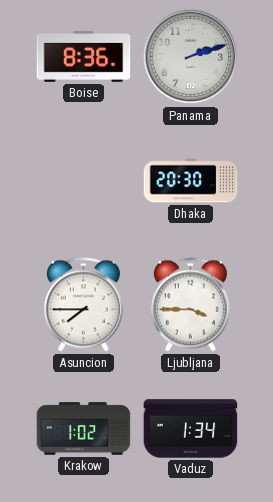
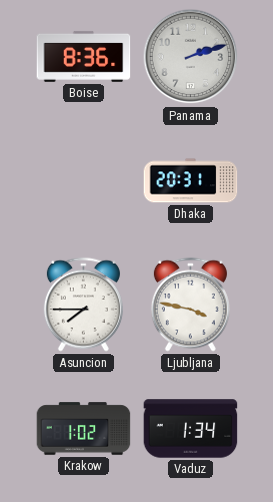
Dhaka: 20:30 -> 20:31
Ljubljana: 3:45 -> 3:47
